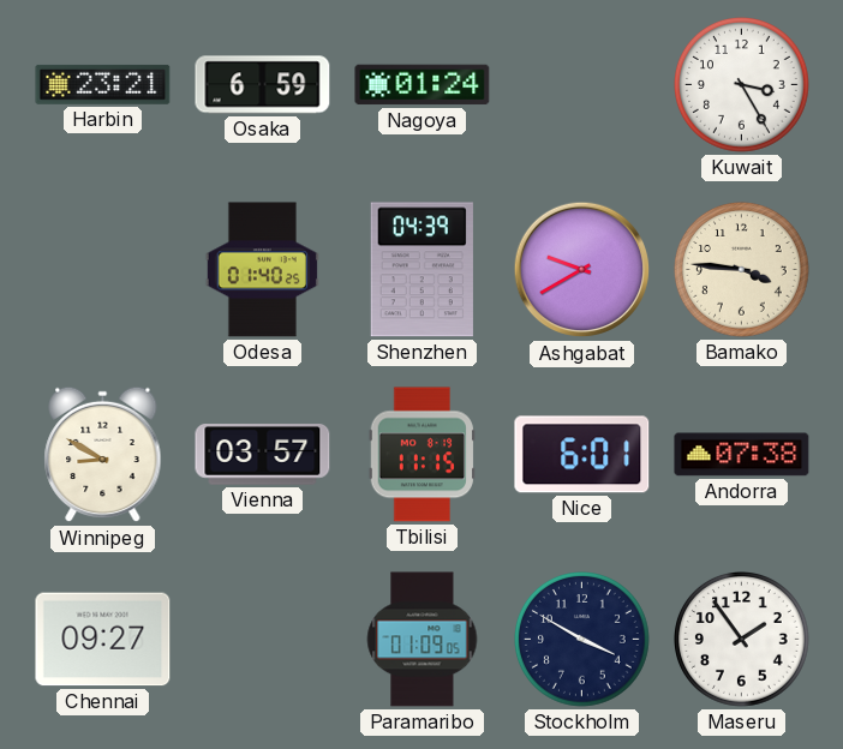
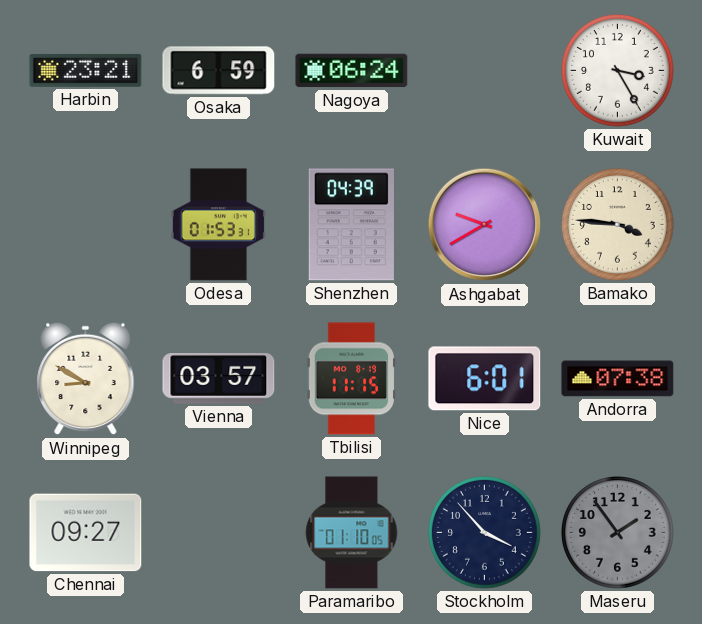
Nagoya: 01:24 -> 06:24
Odesa: 01:40 -> 01:53
Paramaribo: 01:09 -> 01:10
Stockholm: 3:50 -> 3:53
Maseru dial: white -> grey
